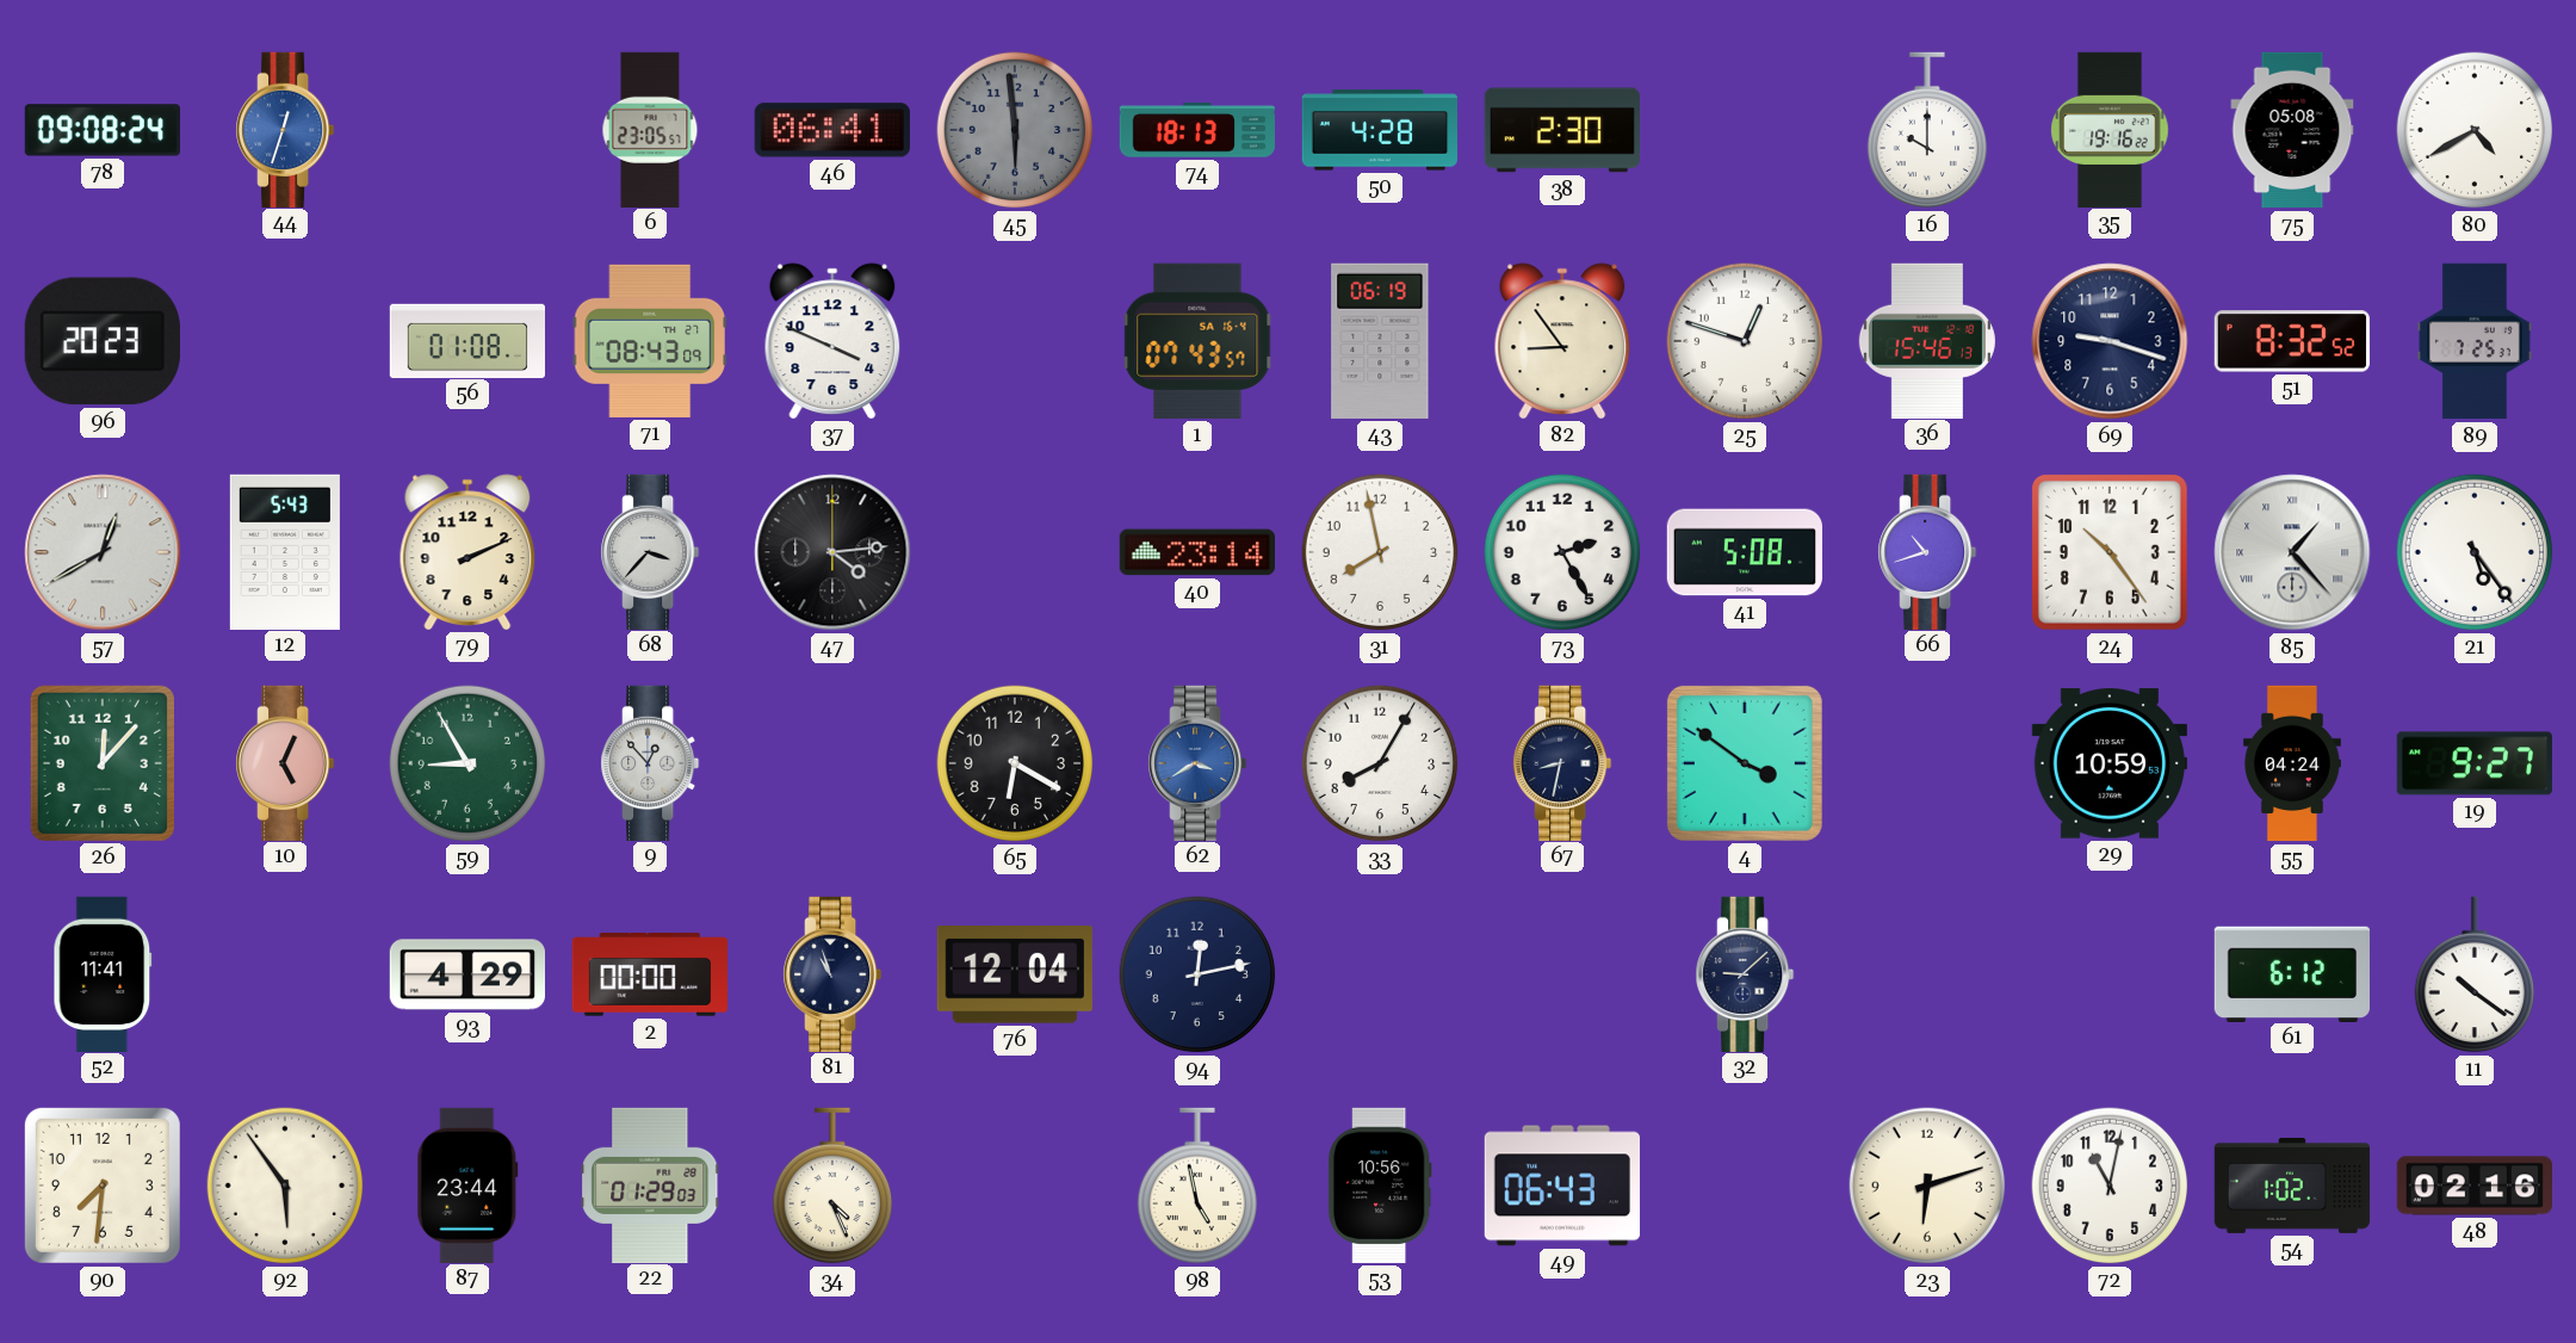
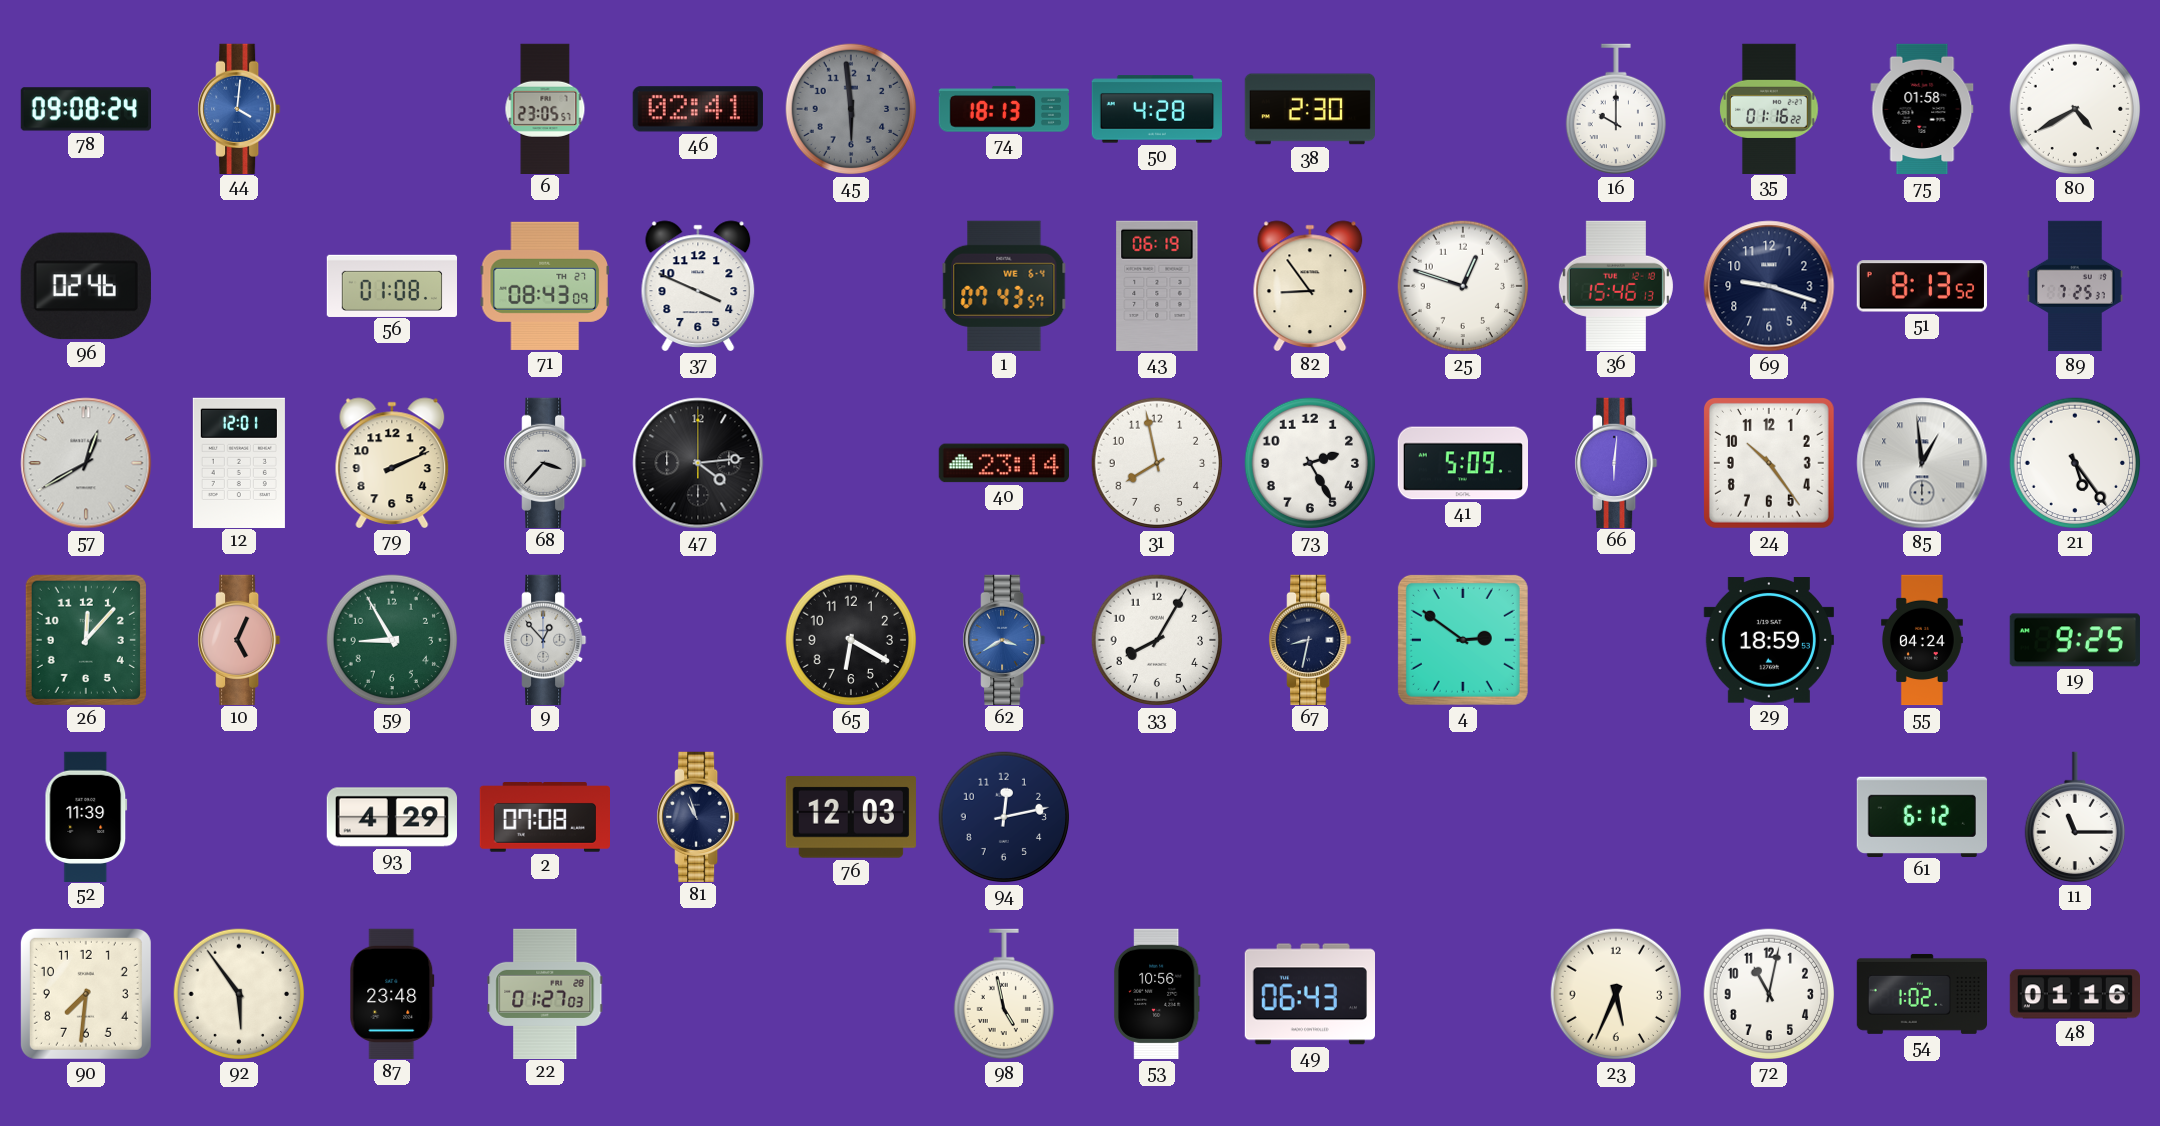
44: 12:33 -> 4:01
46: 06:41 -> 02:41
35: 19:16 -> 01:16
75: 05:08 -> 01:58
96: 20:23 -> 02:46
1 date: SA 16-4 -> WE 6-4
51: 8:32 -> 8:13
12: 5:43 -> 12:01
41: 5:08 -> 5:09
66: 10:42 -> 6:01
85: 1:23 -> 12:59
4: 3:51 -> 2:51
29: 10:59 -> 18:59
19: 9:27 -> 9:25
52: 11:41 -> 11:39
2: 00:00 -> 07:08
76: 12:04 -> 12:03
32: 9:08 -> none
11: 10:21 -> 11:15
87: 23:44 -> 23:48
22: 01:29 -> 01:27
34: 4:26 -> none
23: 6:12 -> 5:34
48: 02:16 -> 01:16
